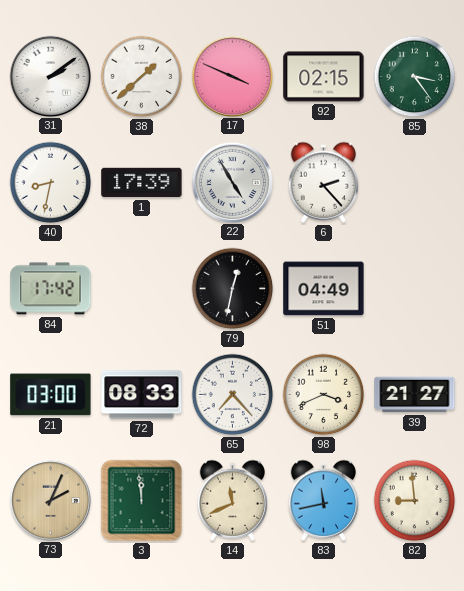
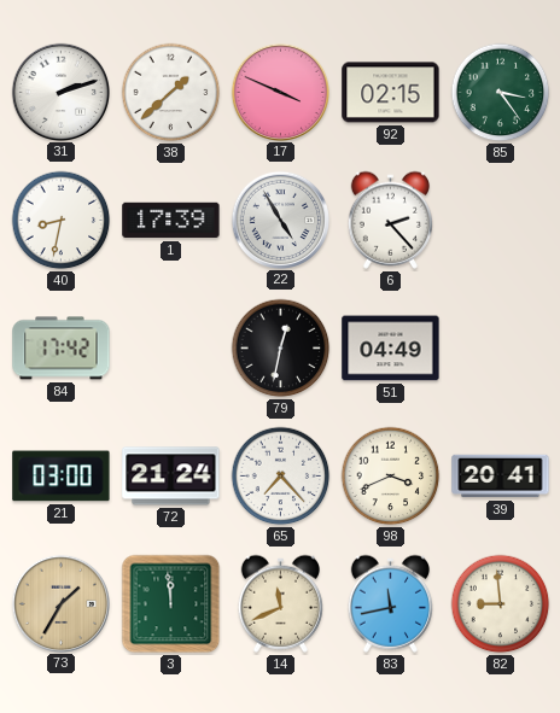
31: 2:09 -> 2:12
72: 08:33 -> 21:24
39: 21:27 -> 20:41
73: 2:04 -> 1:35
